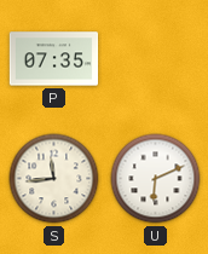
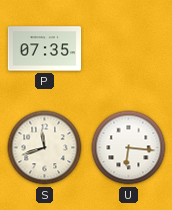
S: 11:44 -> 11:42
U: 6:11 -> 6:16
